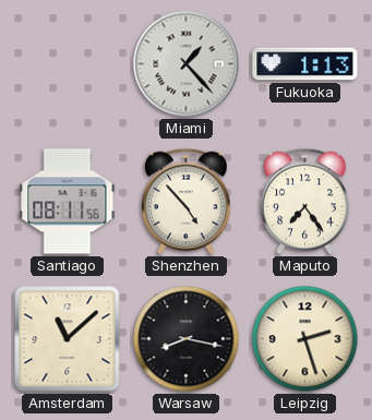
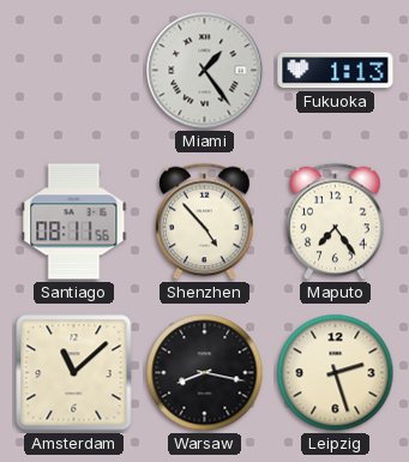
Miami: 1:23 -> 1:24
